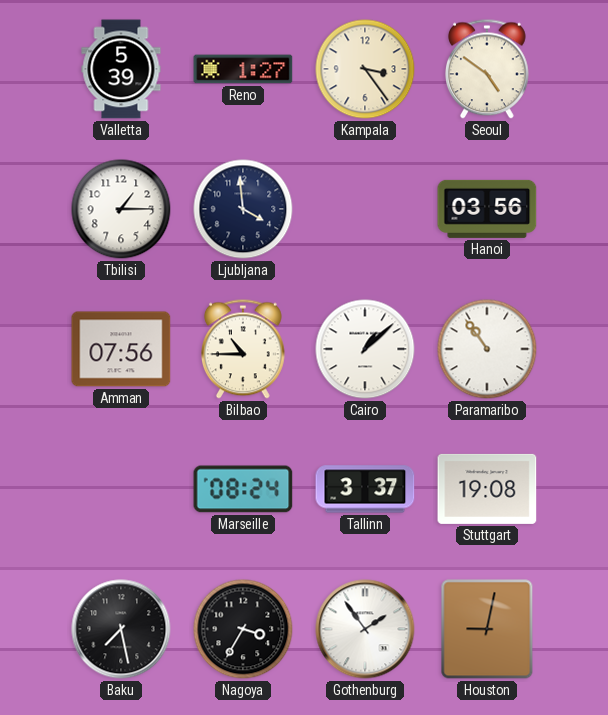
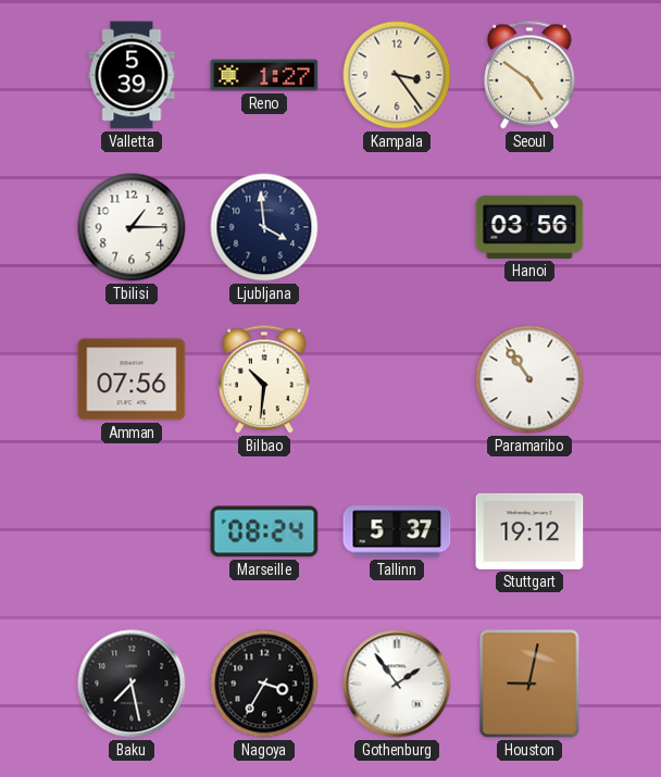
Bilbao: 10:45 -> 10:31
Cairo: 1:08 -> none
Tallinn: 3:37 -> 5:37
Stuttgart: 19:08 -> 19:12
